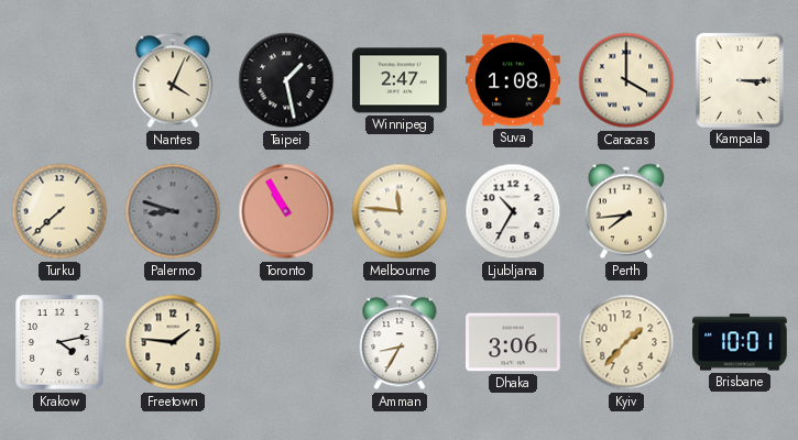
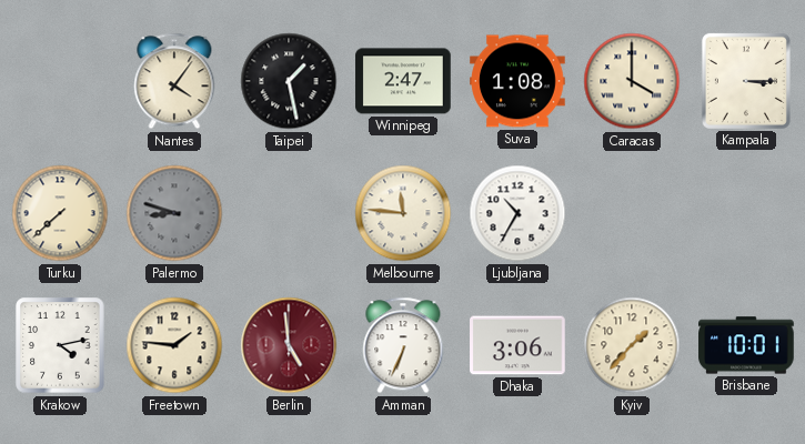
Nantes: 4:04 -> 4:06
Toronto: 10:55 -> none
Perth: 7:44 -> none
Berlin: none -> 4:59
Amman: 8:35 -> 6:34
